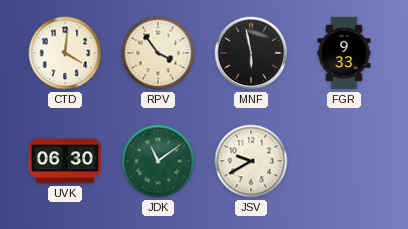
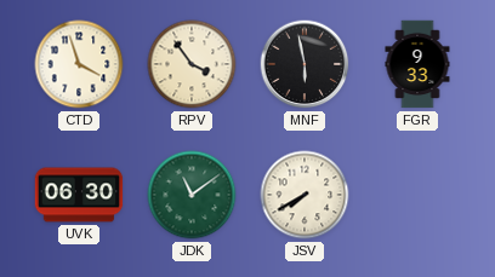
CTD: 4:01 -> 3:57
JSV: 9:40 -> 7:40
